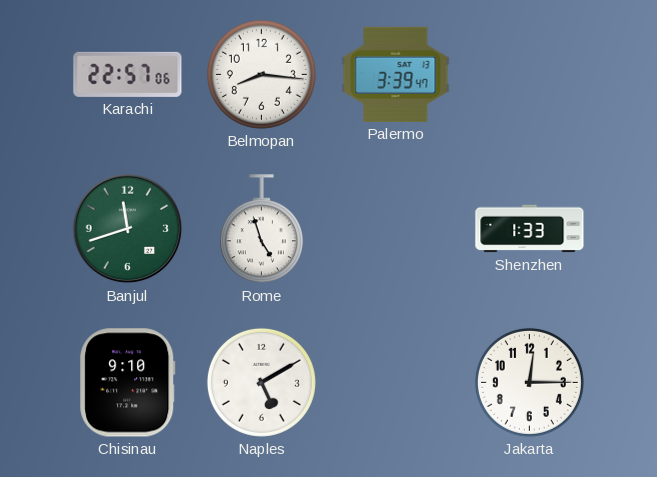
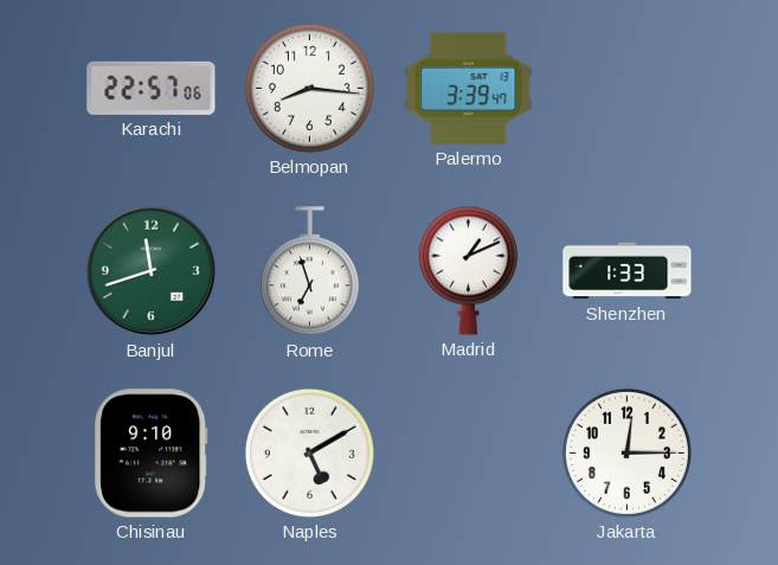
Rome: 4:57 -> 6:57
Madrid: none -> 1:11
